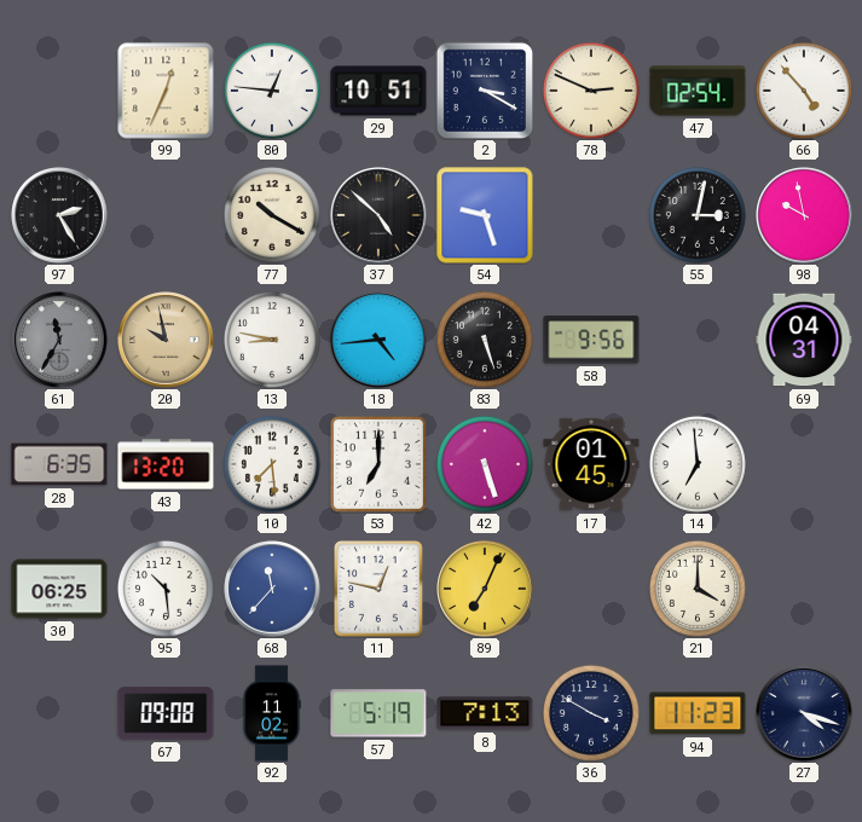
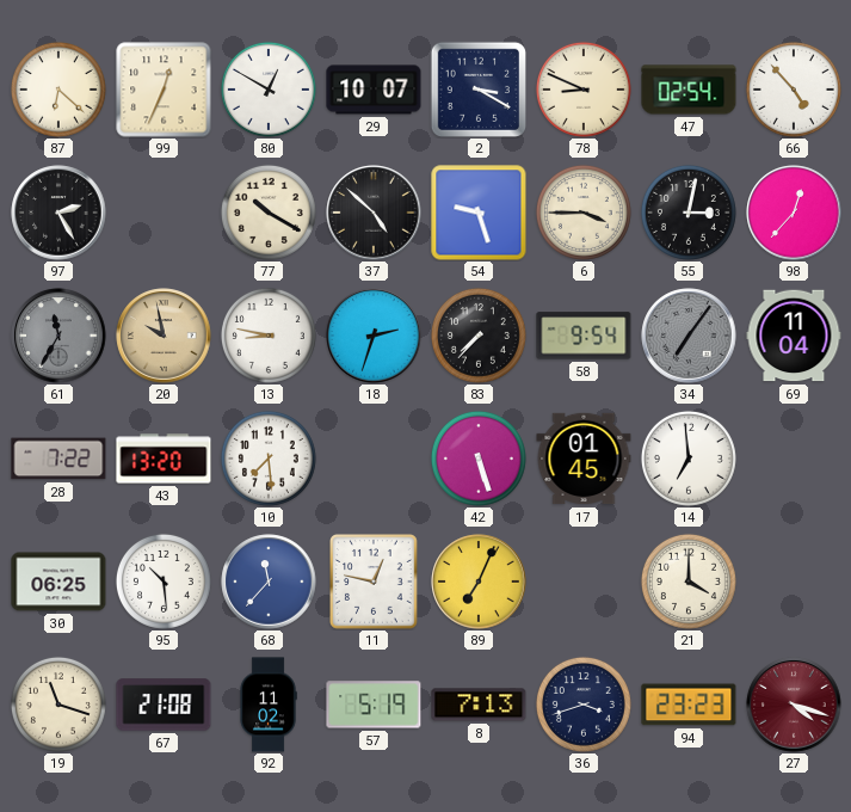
87: none -> 6:22
80: 12:46 -> 12:50
29: 10:51 -> 10:07
78: 2:49 -> 8:49
6: none -> 3:45
98: 9:58 -> 12:37
18: 4:44 -> 2:33
83: 5:27 -> 7:37
58: 9:56 -> 9:54
34: none -> 7:06
69: 04:31 -> 11:04
28: 6:35 -> 7:22
53: 7:00 -> none
19: none -> 11:18
67: 09:08 -> 21:08
36: 3:50 -> 3:42
94: 11:23 -> 23:23
27 dial: navy -> burgundy
